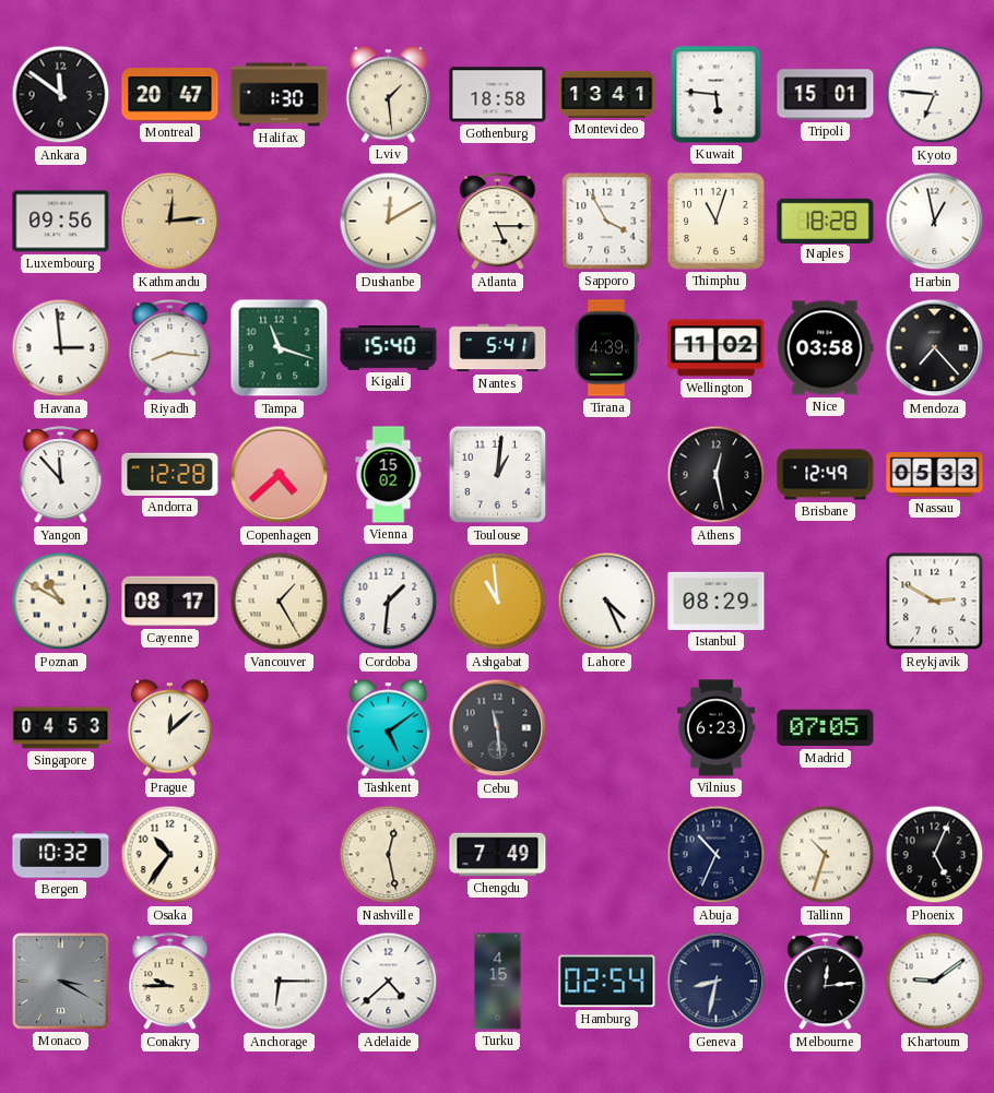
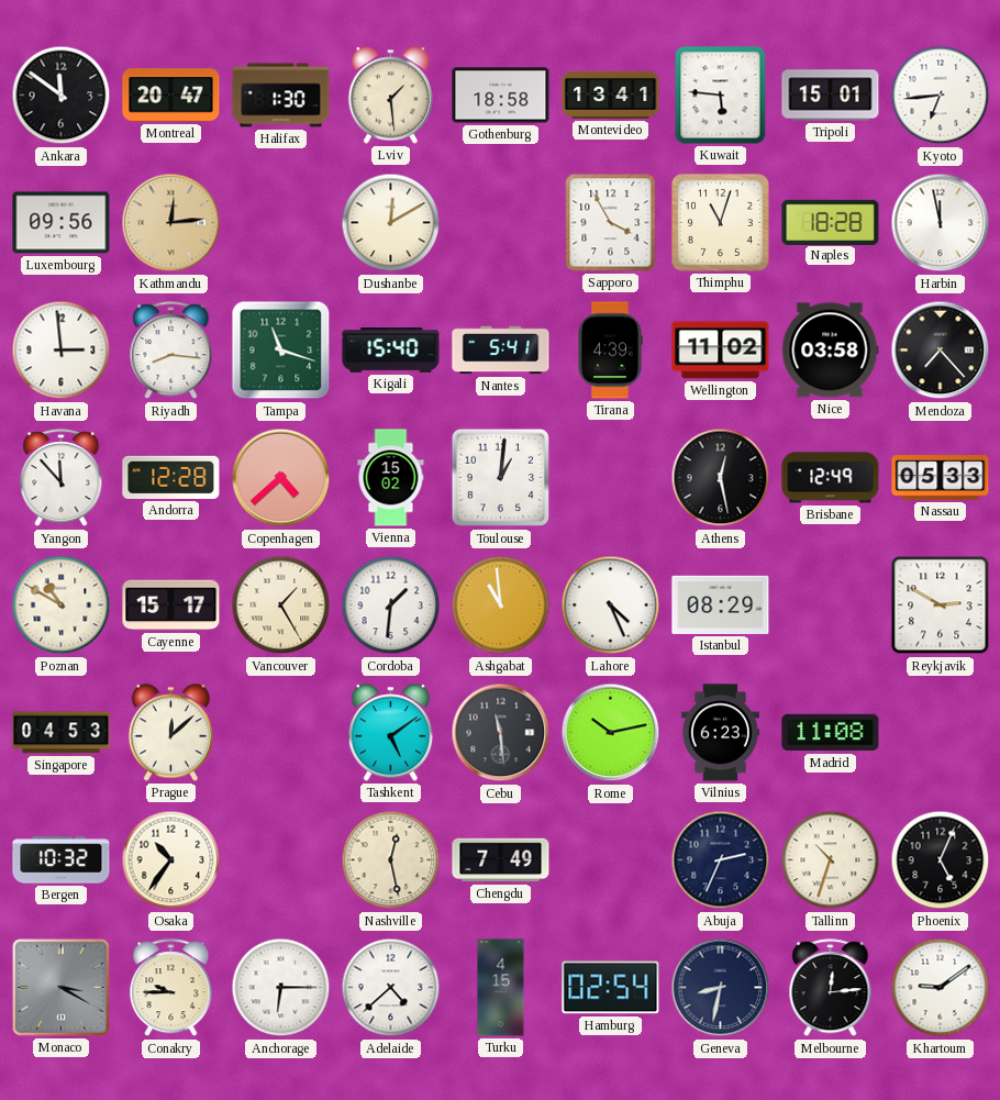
Kyoto: 6:46 -> 6:44
Atlanta: 5:15 -> none
Harbin: 12:58 -> 11:58
Cayenne: 08:17 -> 15:17
Rome: none -> 10:13
Madrid: 07:05 -> 11:08
Abuja: 10:34 -> 2:34
